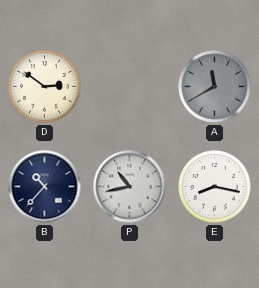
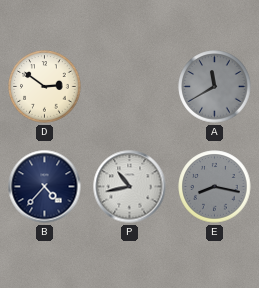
B: 10:37 -> 4:37
E dial: white -> grey
